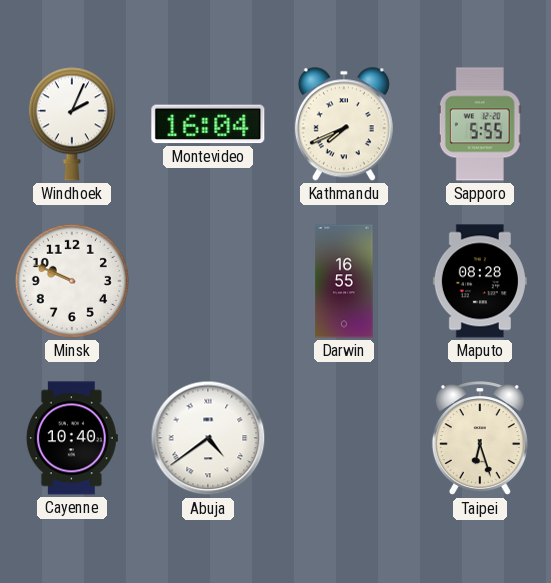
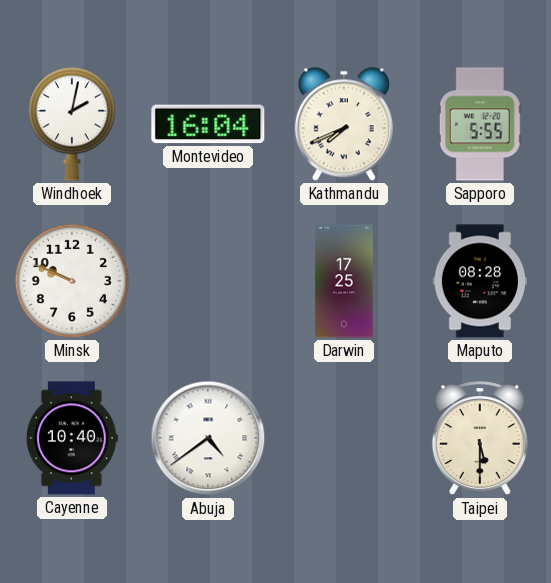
Windhoek: 2:04 -> 2:02
Darwin: 16:55 -> 17:25
Taipei: 6:27 -> 5:30
